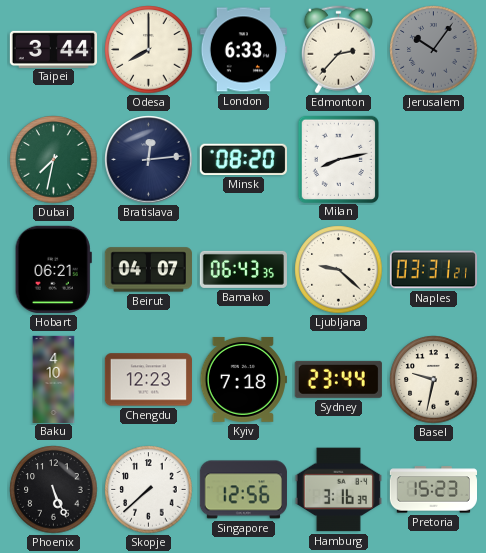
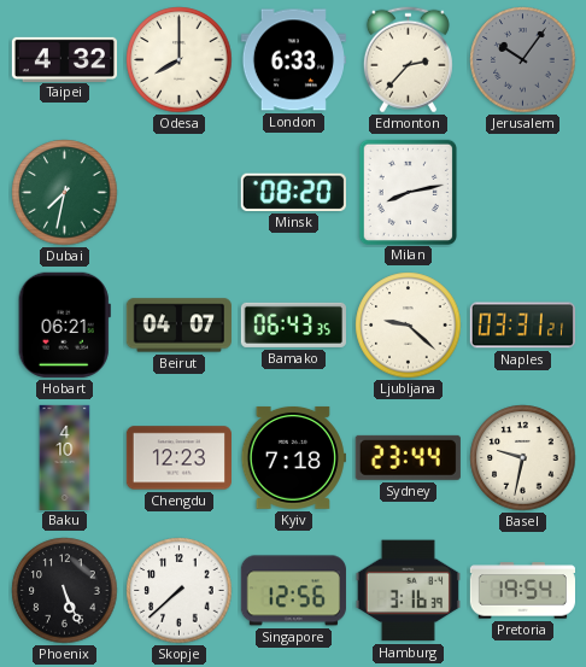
Taipei: 3:44 -> 4:32
Bratislava: 12:14 -> none
Pretoria: 15:23 -> 19:54
